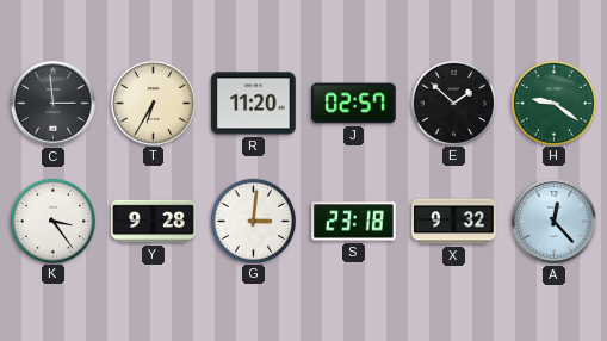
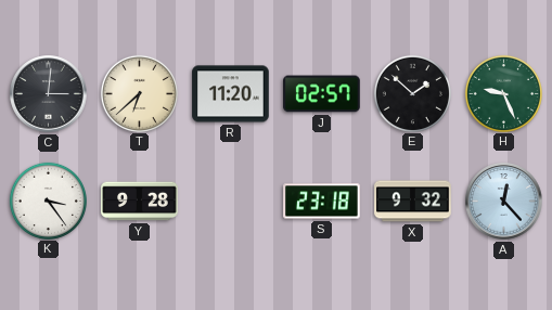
C: 2:59 -> 3:01
T: 6:35 -> 6:38
H: 9:21 -> 9:26
G: 3:01 -> none
